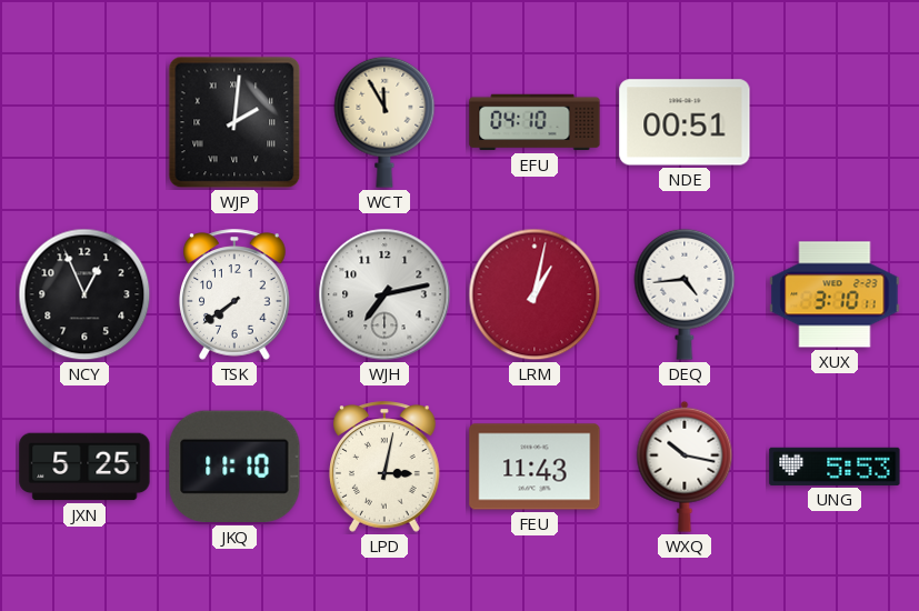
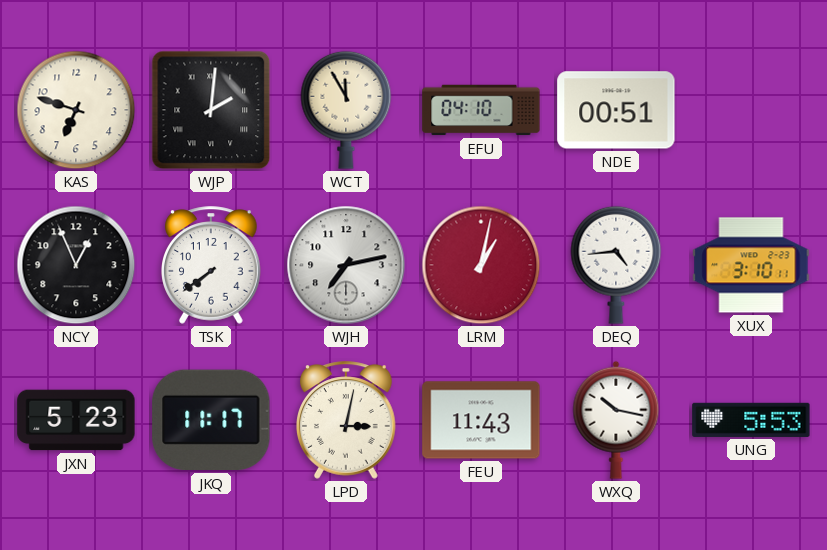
KAS: none -> 6:48
JXN: 5:25 -> 5:23
JKQ: 11:10 -> 11:17
